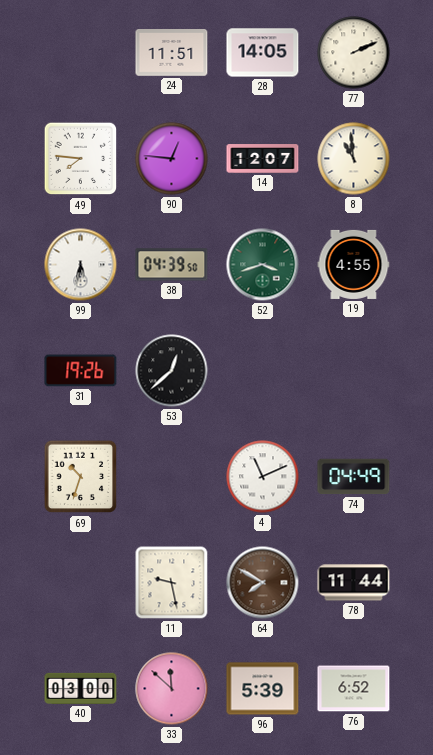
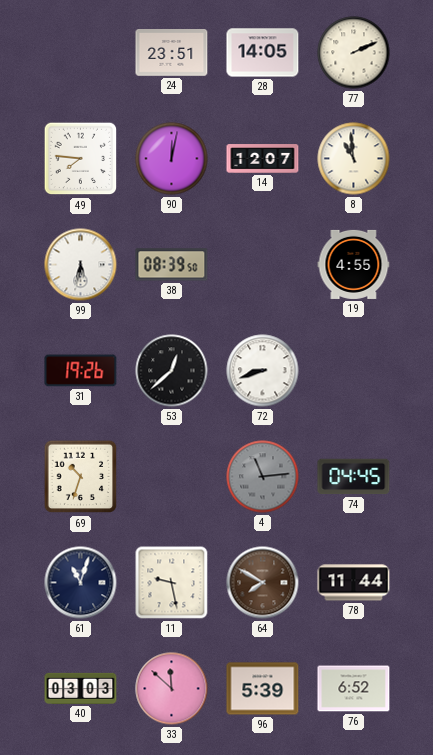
24: 11:51 -> 23:51
90: 12:46 -> 12:02
38: 04:39 -> 08:39
52: 3:42 -> none
72: none -> 8:42
4: 11:11 -> 11:14
4 dial: white -> grey
74: 04:49 -> 04:45
61: none -> 11:03
40: 03:00 -> 03:03
